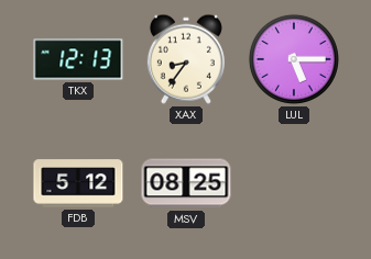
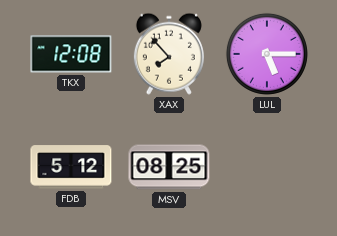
TKX: 12:13 -> 12:08
XAX: 8:36 -> 7:53
